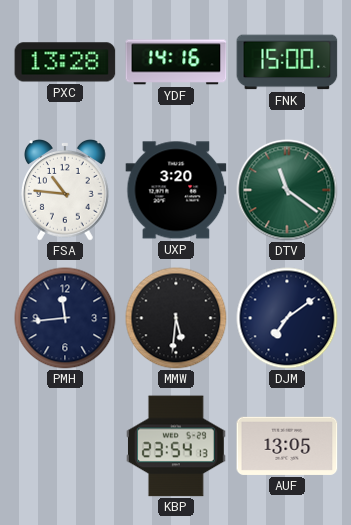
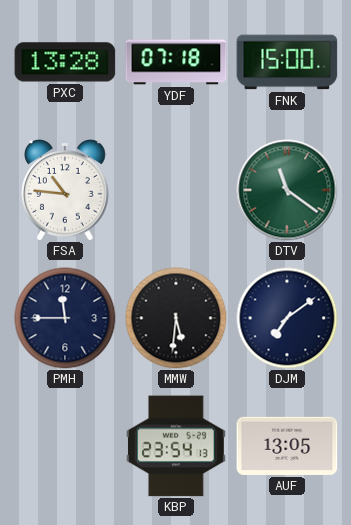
YDF: 14:16 -> 07:18
UXP: 3:20 -> none
PMH: 11:44 -> 11:45
